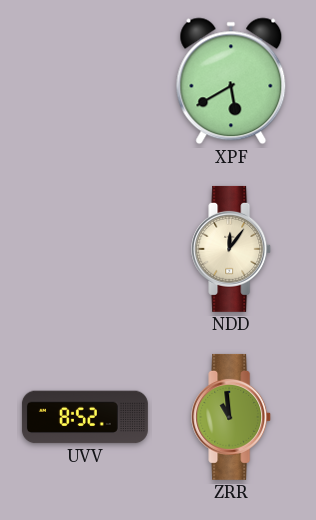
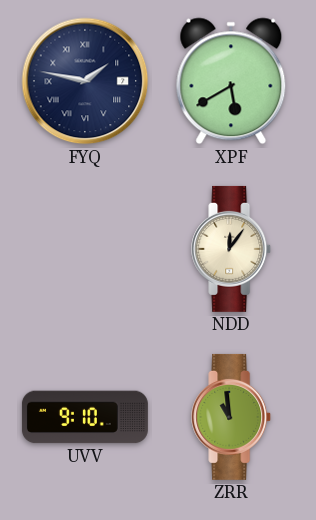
FYQ: none -> 1:47
UVV: 8:52 -> 9:10
